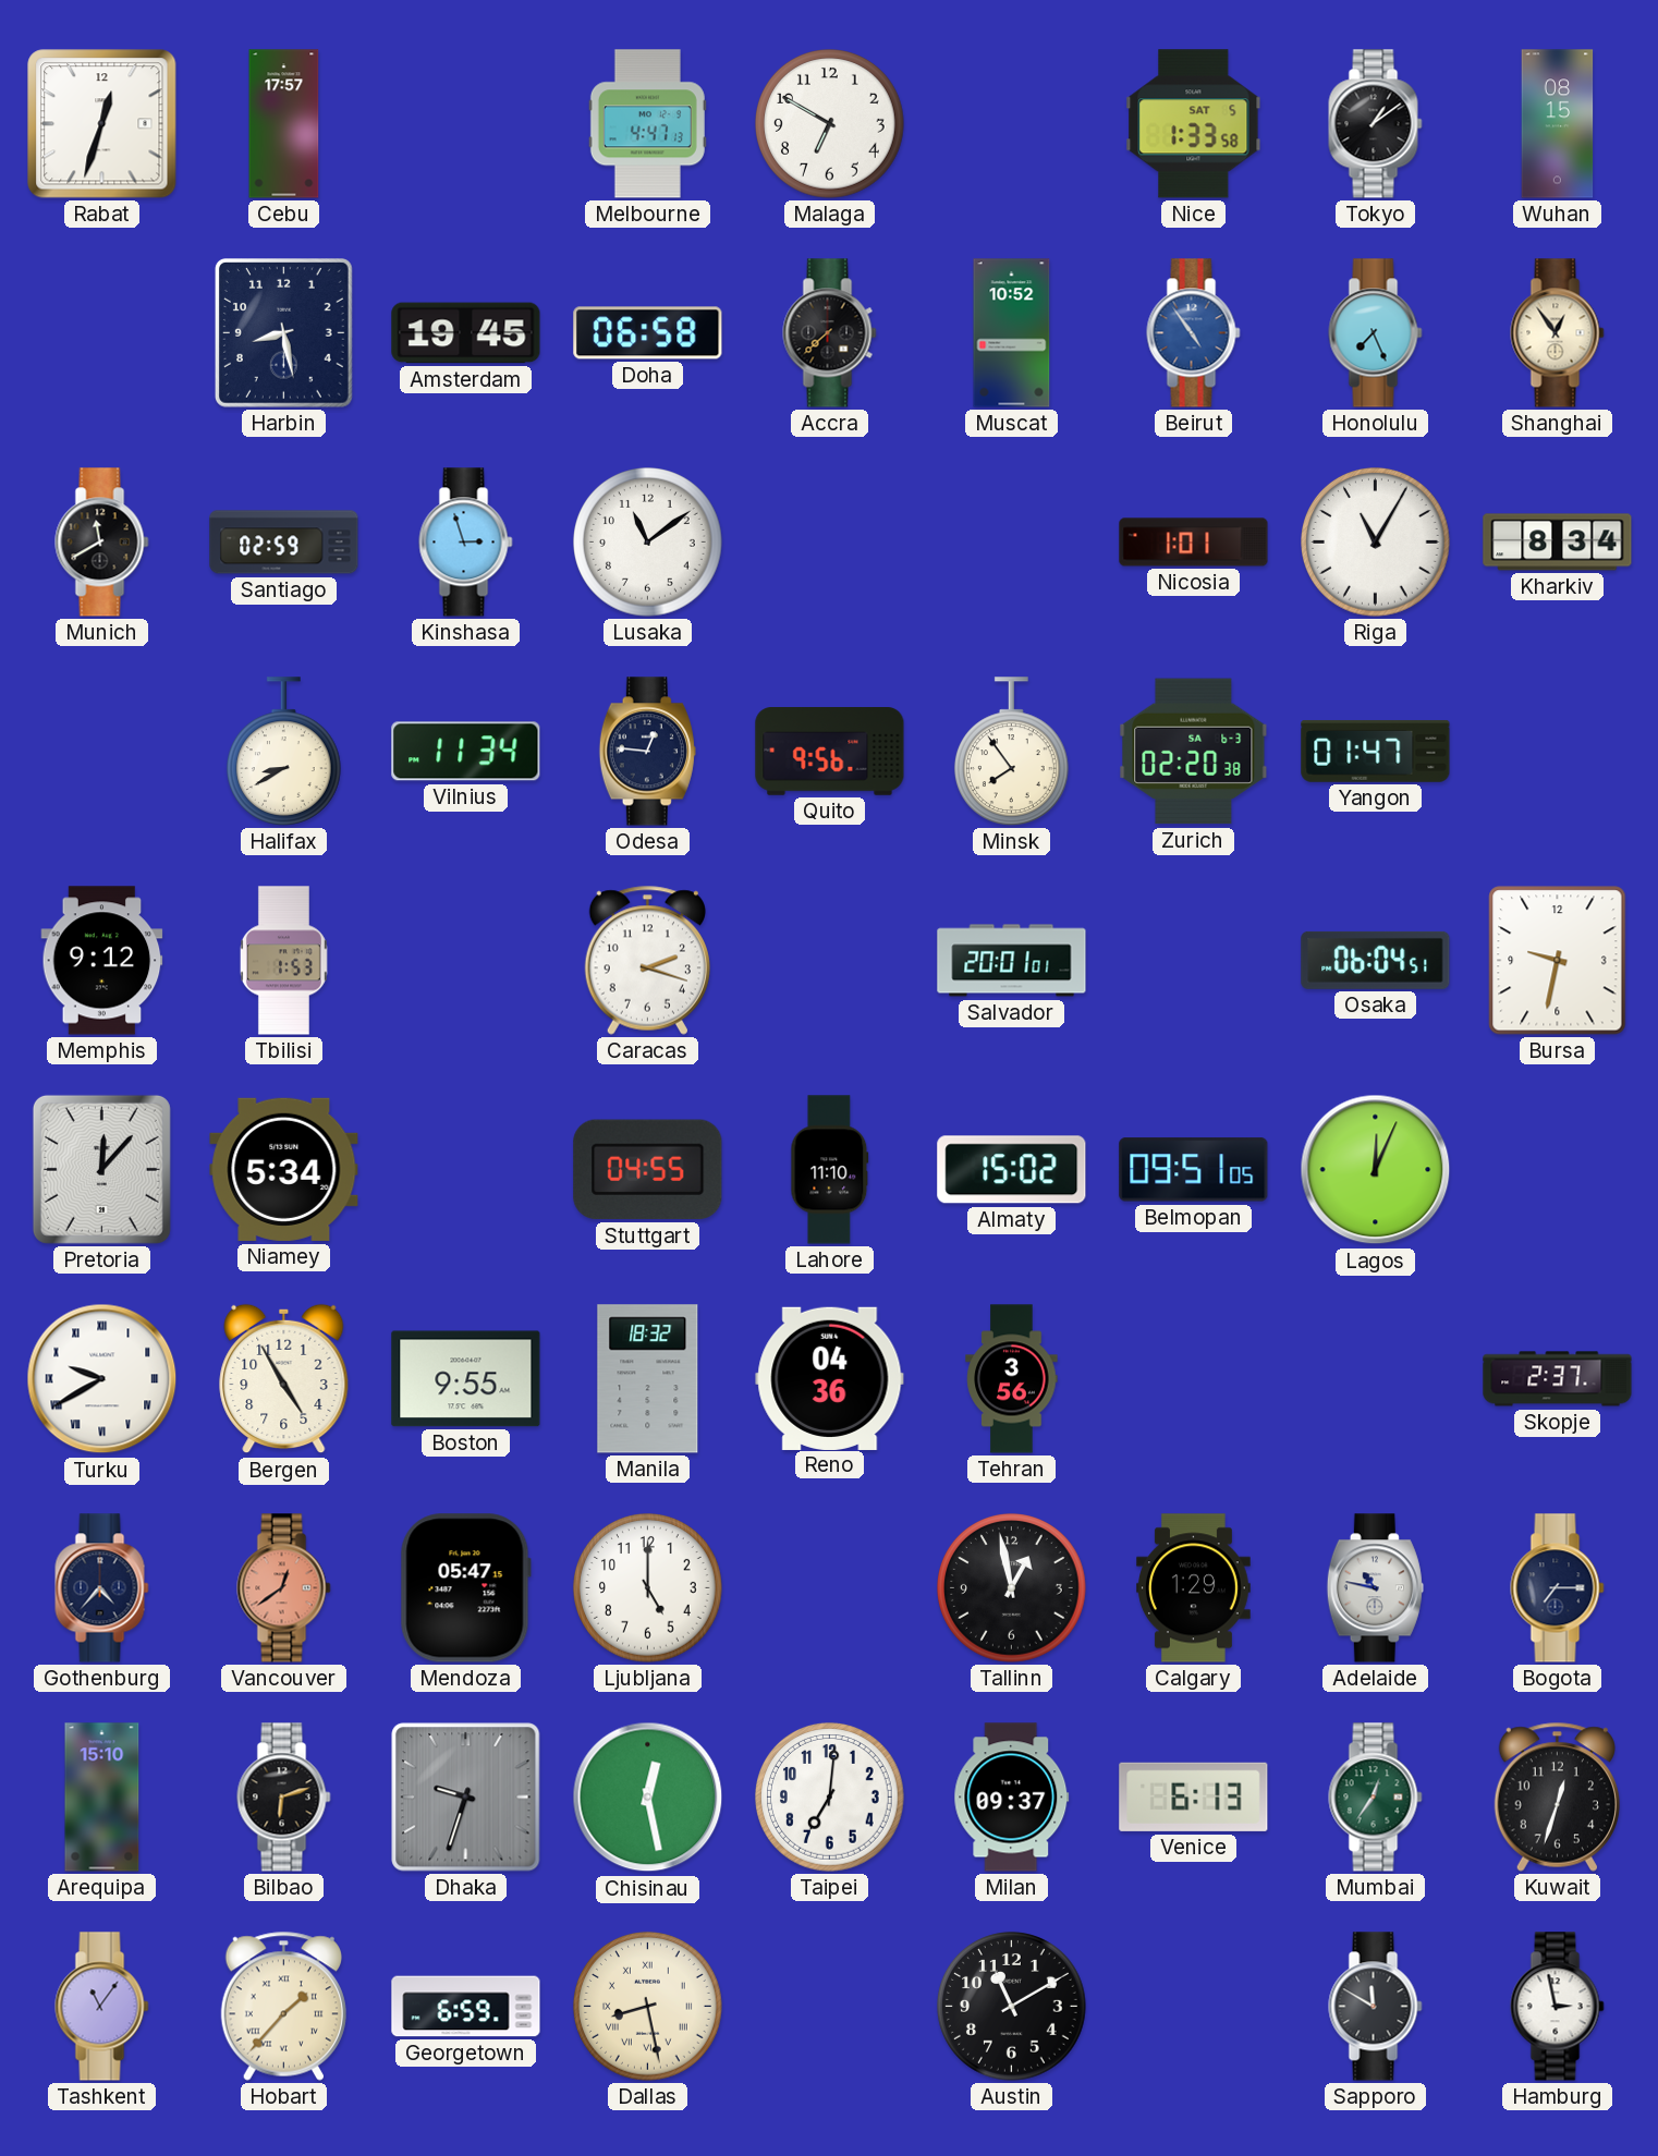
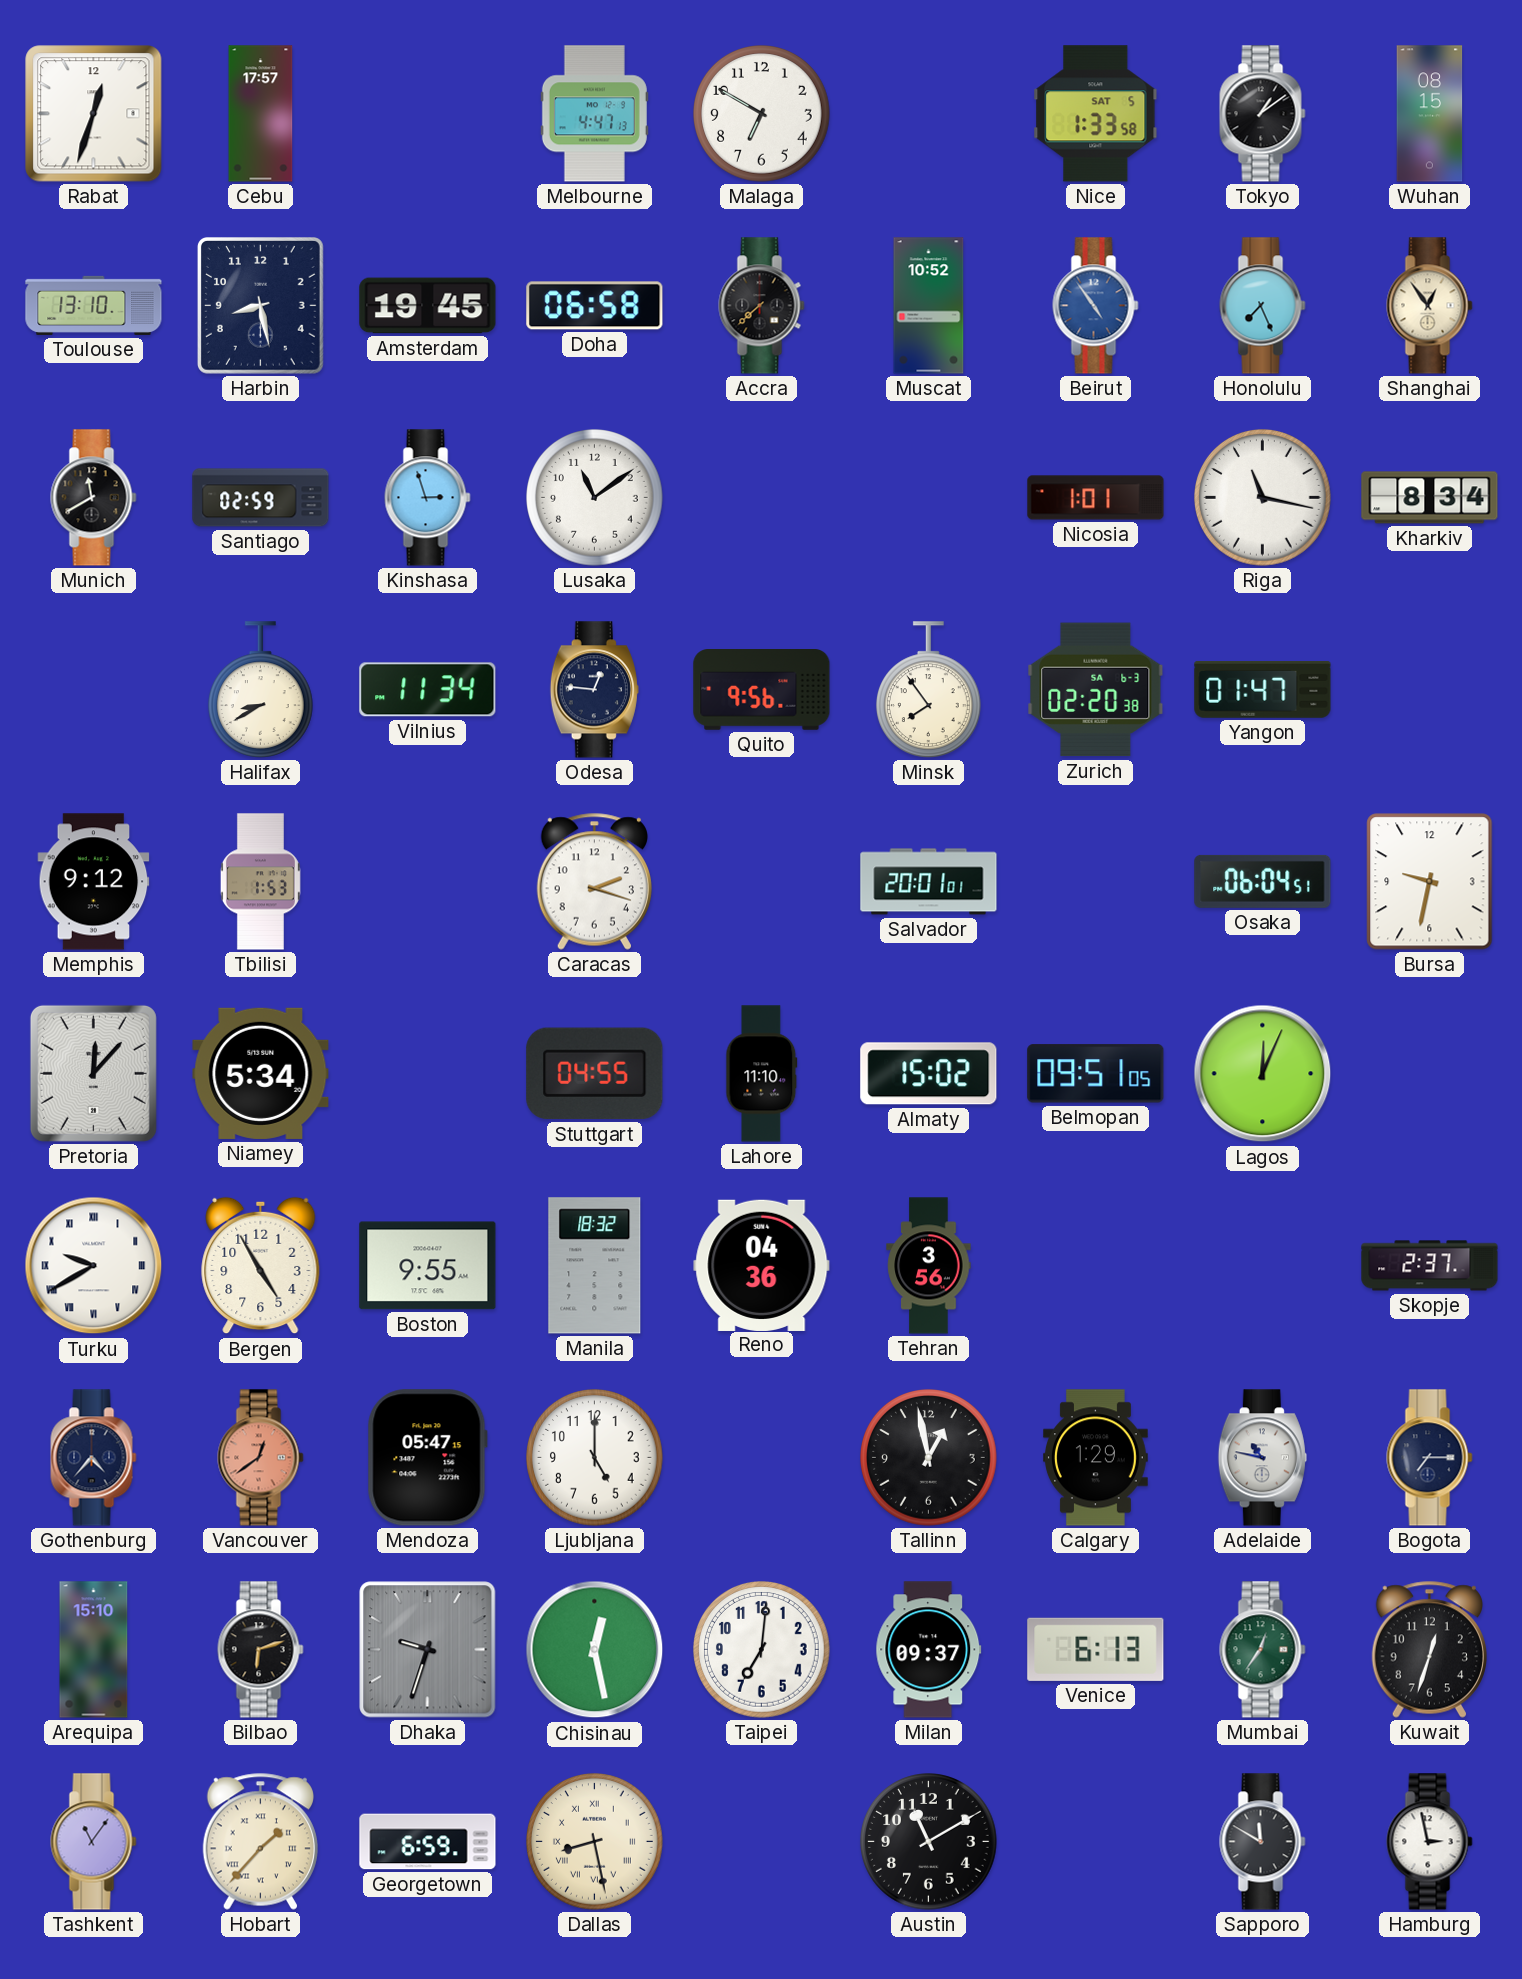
Toulouse: none -> 13:10
Riga: 11:05 -> 11:17
